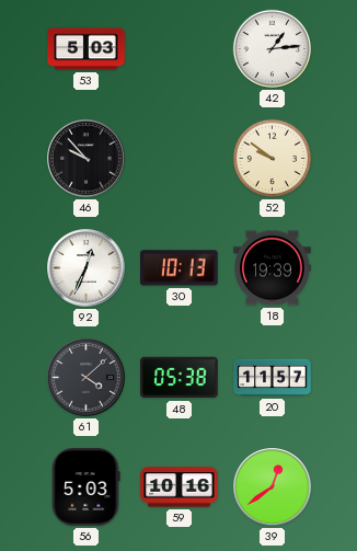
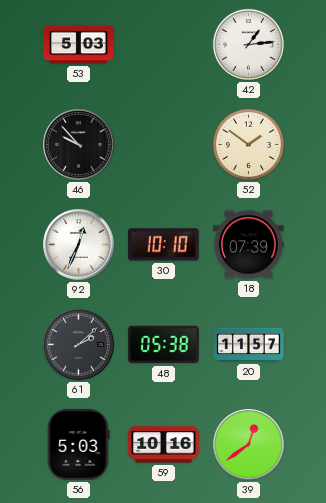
52: 9:51 -> 1:51
30: 10:13 -> 10:10
18: 19:39 -> 07:39
61: 4:08 -> 2:08
